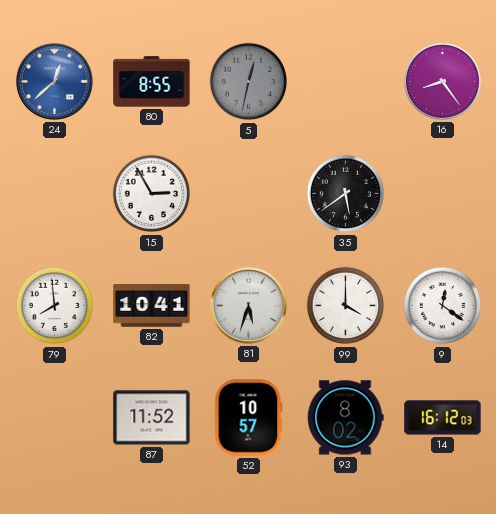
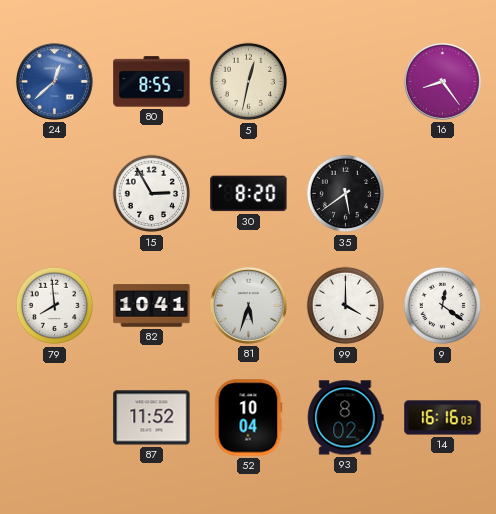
5 dial: grey -> cream
30: none -> 8:20
52: 10:57 -> 10:04
14: 16:12 -> 16:16
